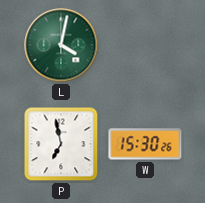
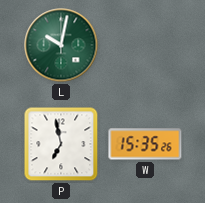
L: 4:02 -> 10:02
W: 15:30 -> 15:35
